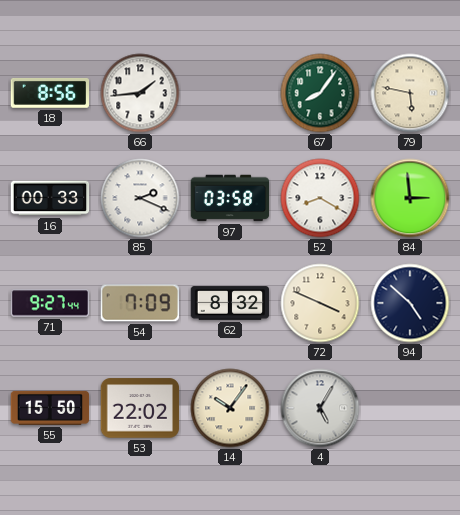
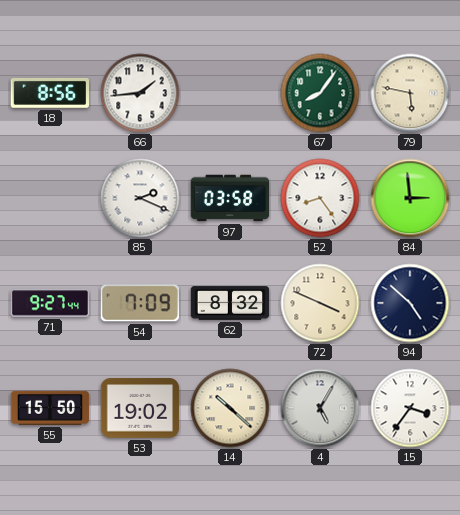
16: 00:33 -> none
52: 8:20 -> 8:24
53: 22:02 -> 19:02
14: 10:06 -> 10:22
15: none -> 3:36
